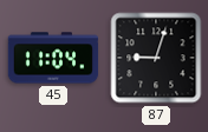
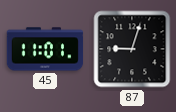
45: 11:04 -> 11:01
